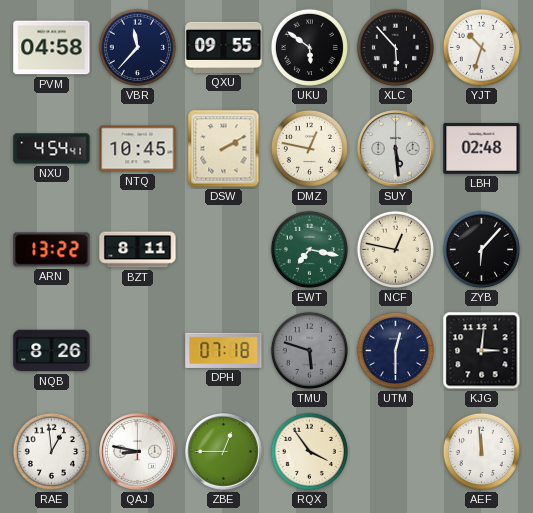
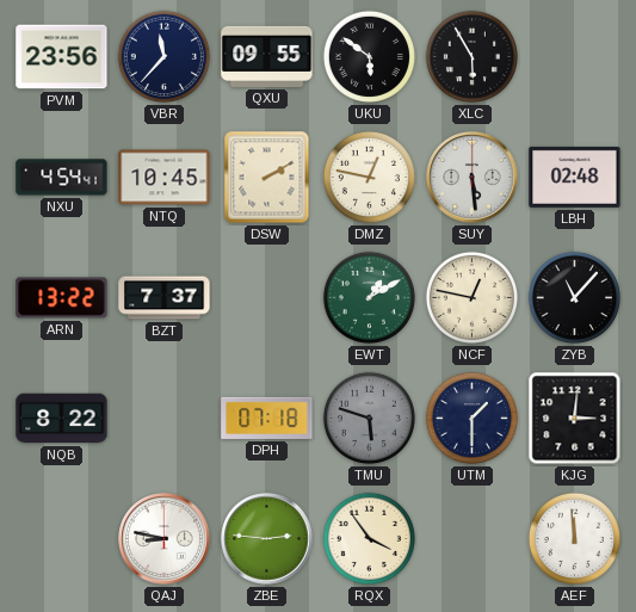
PVM: 04:58 -> 23:56
XLC: 5:53 -> 5:55
YJT: 10:33 -> none
BZT: 8:11 -> 7:37
EWT: 7:17 -> 1:10
ZYB: 6:07 -> 11:07
NQB: 8:26 -> 8:22
UTM: 12:30 -> 1:30
RAE: 12:59 -> none
ZBE: 12:45 -> 2:46
